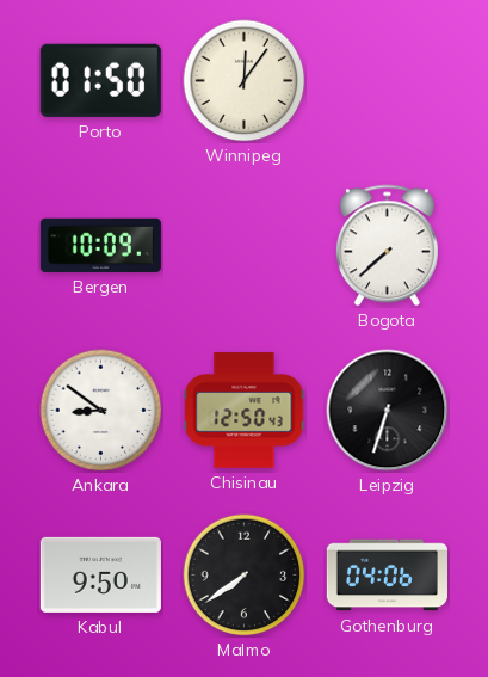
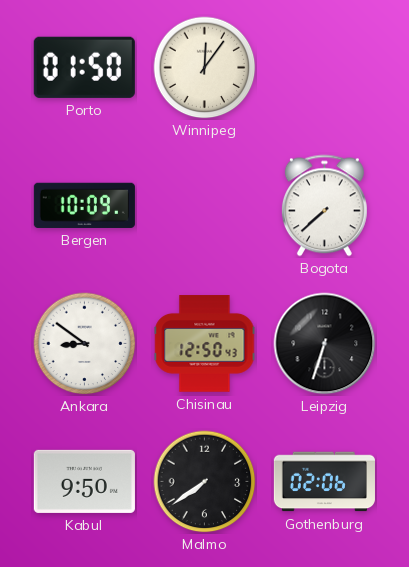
Gothenburg: 04:06 -> 02:06
